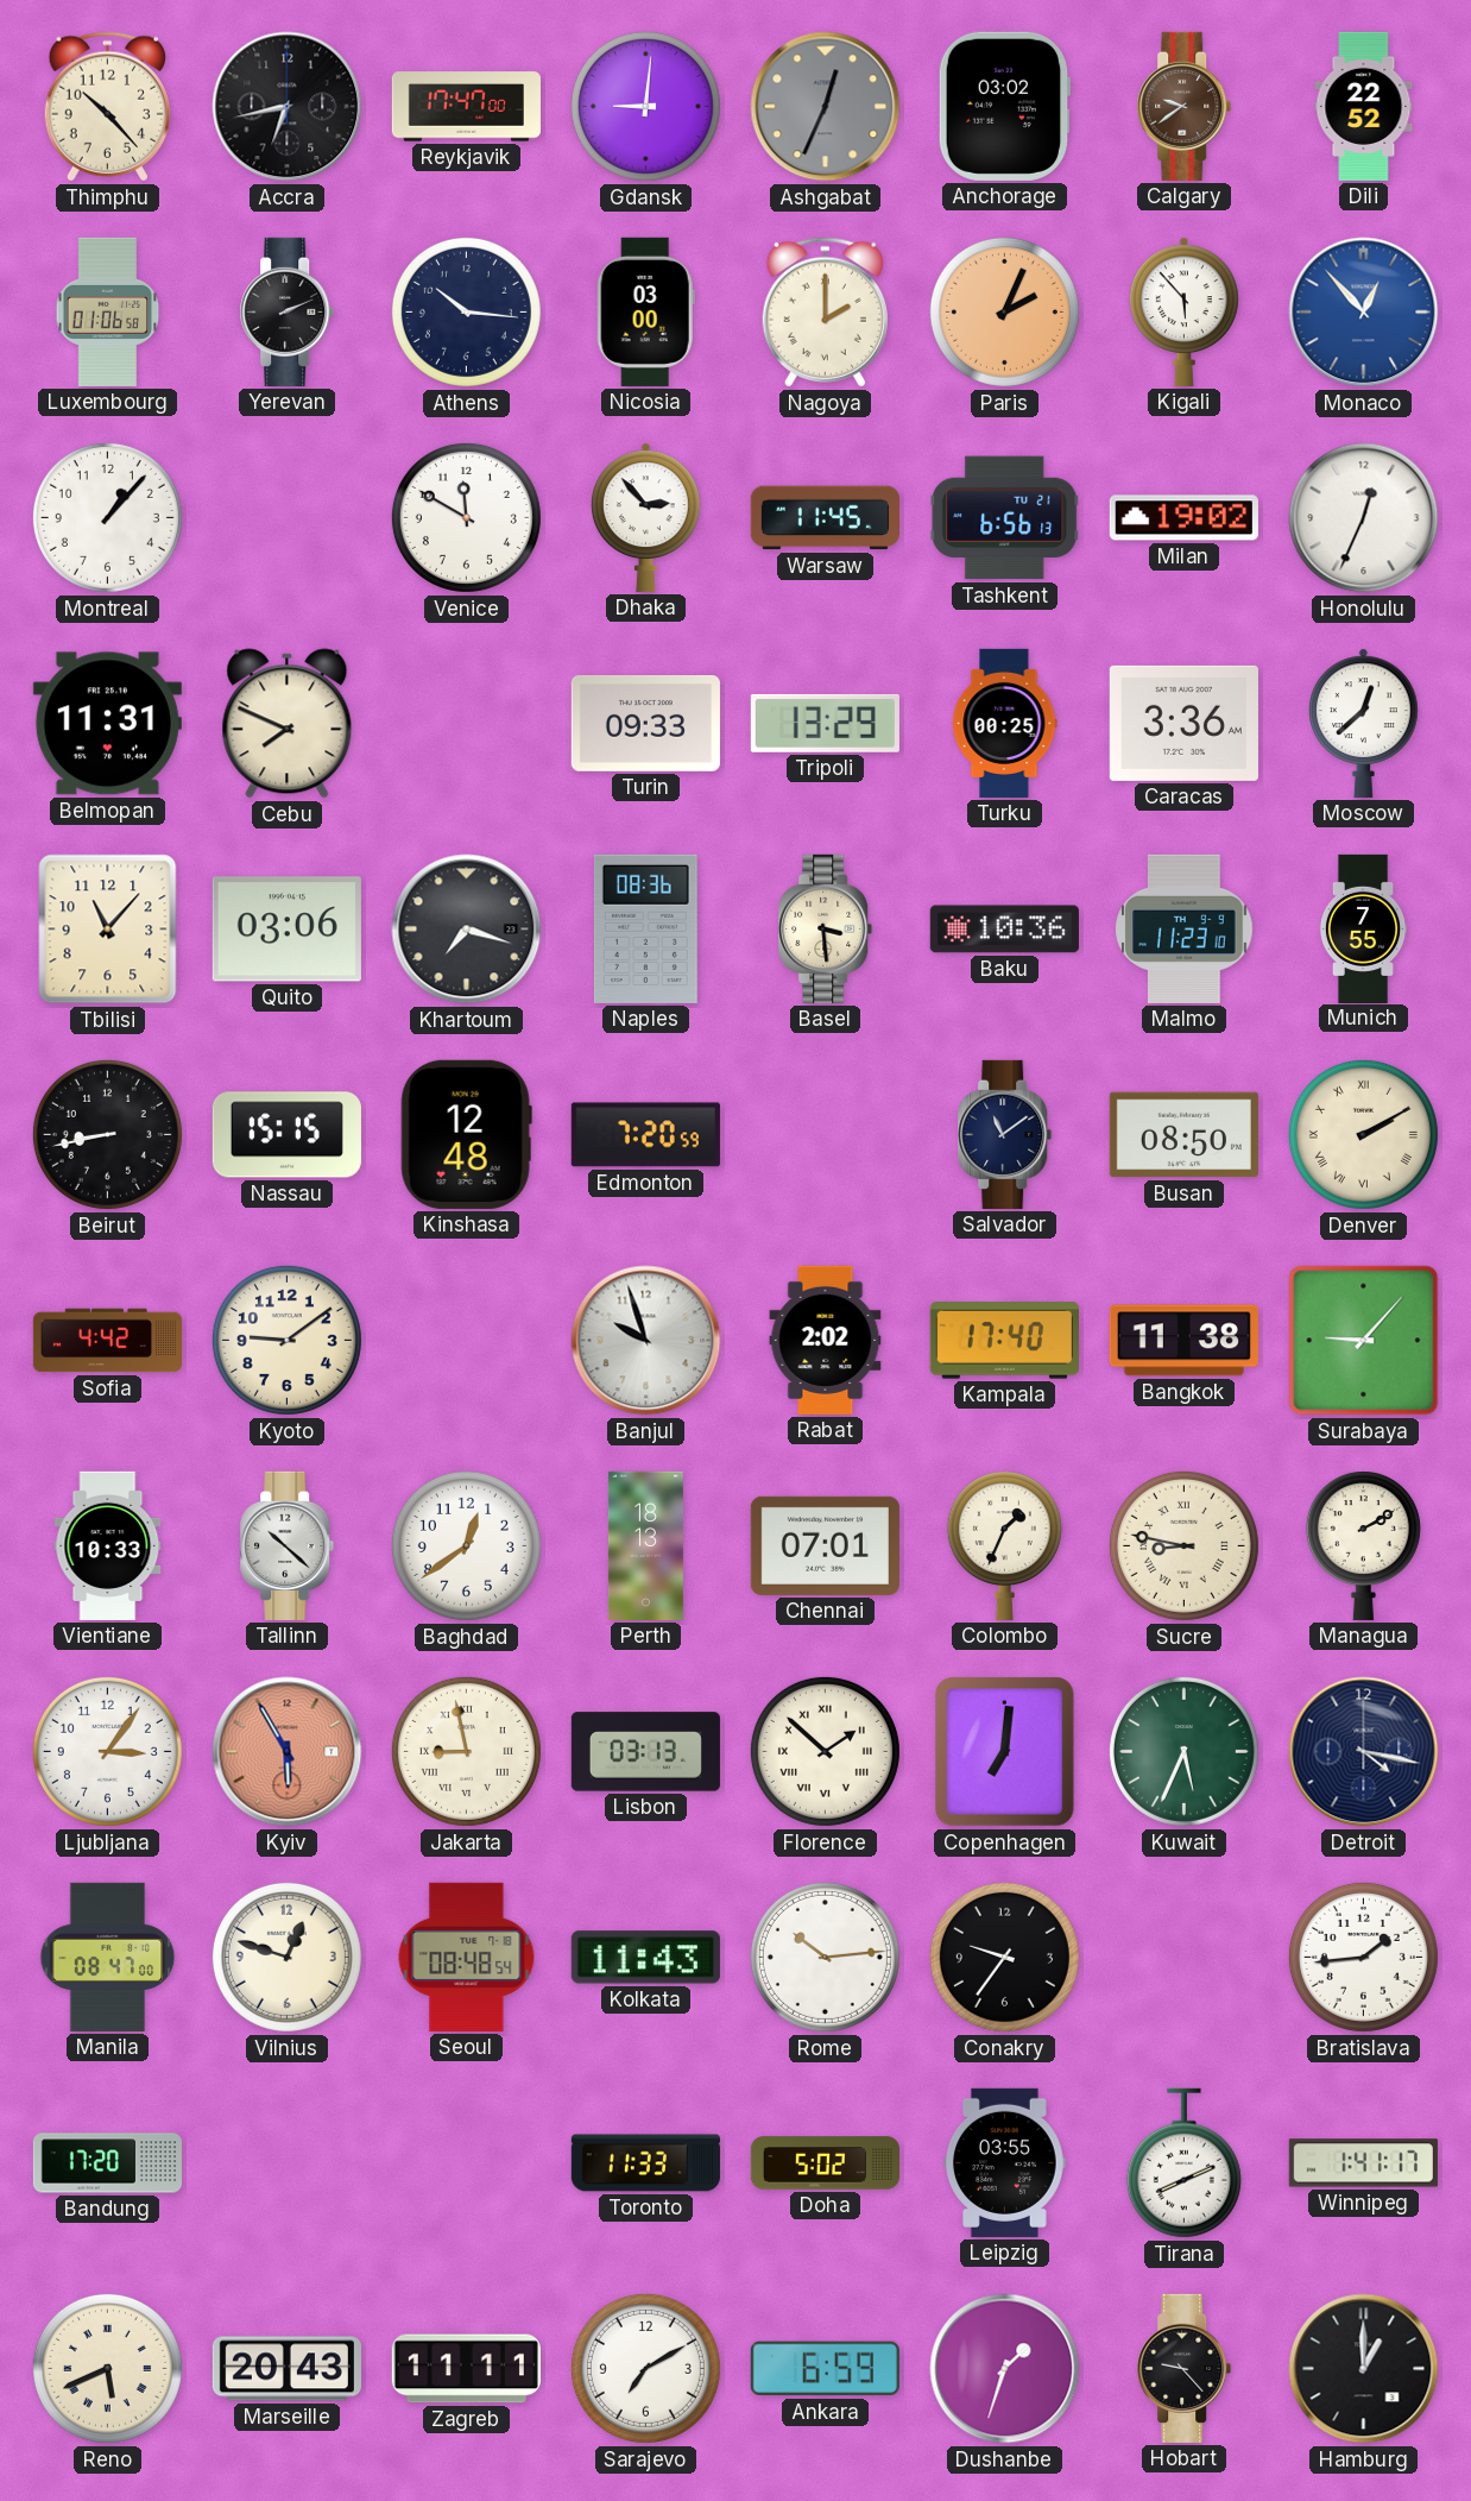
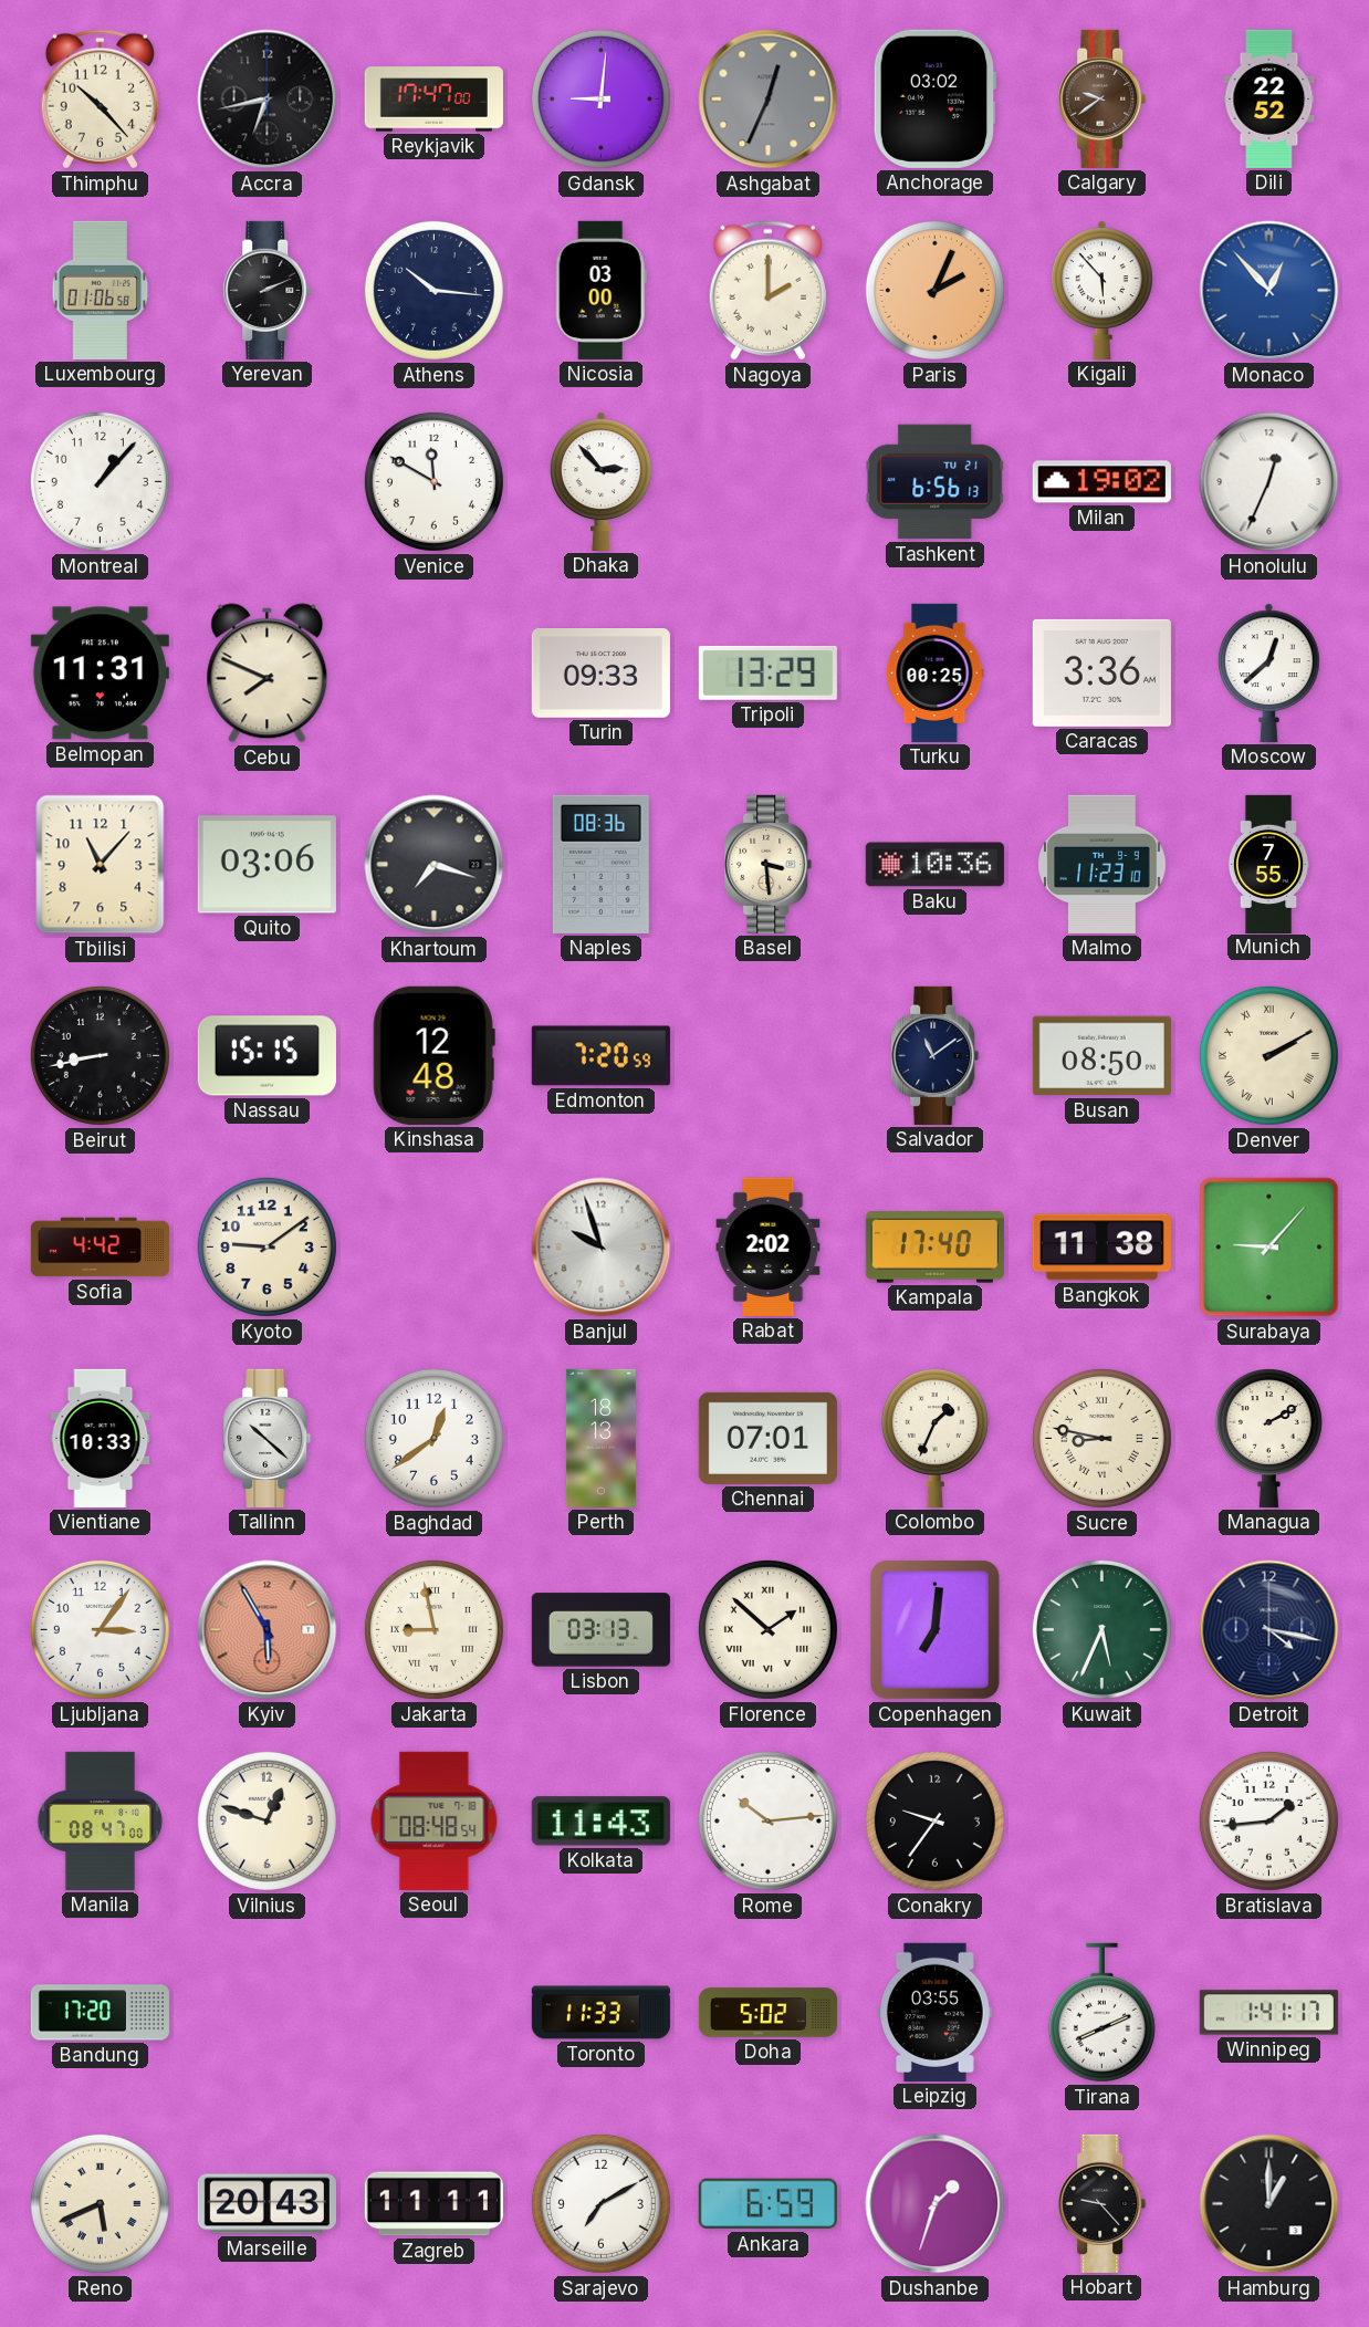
Warsaw: 11:45 -> none
